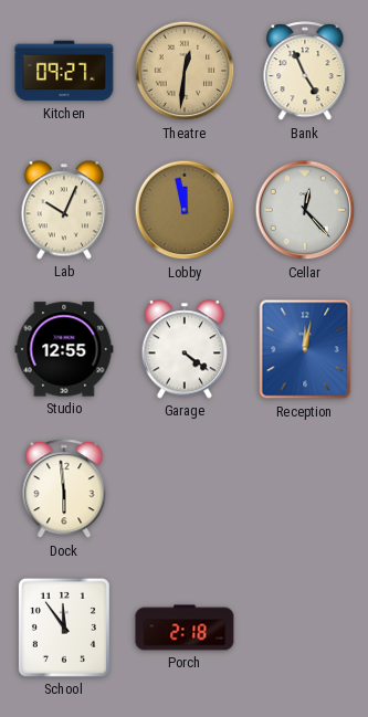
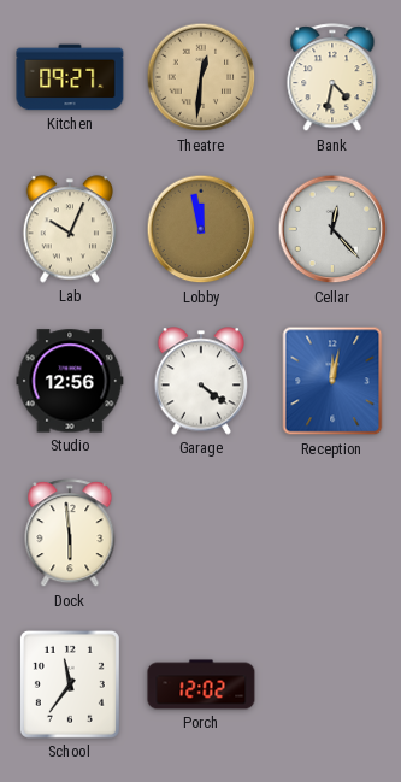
Bank: 4:56 -> 4:32
Studio: 12:55 -> 12:56
School: 11:54 -> 11:36
Porch: 2:18 -> 12:02
